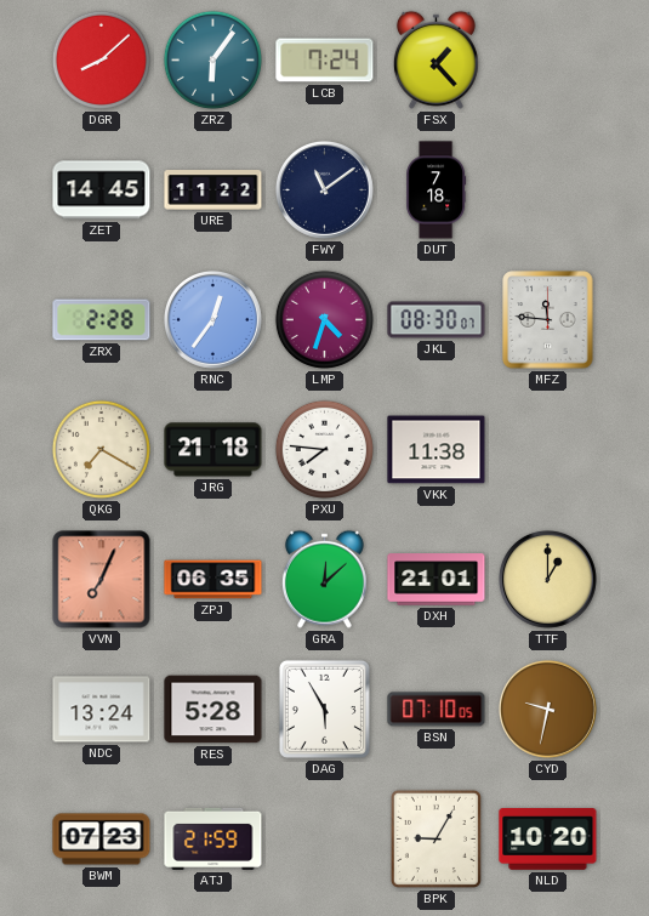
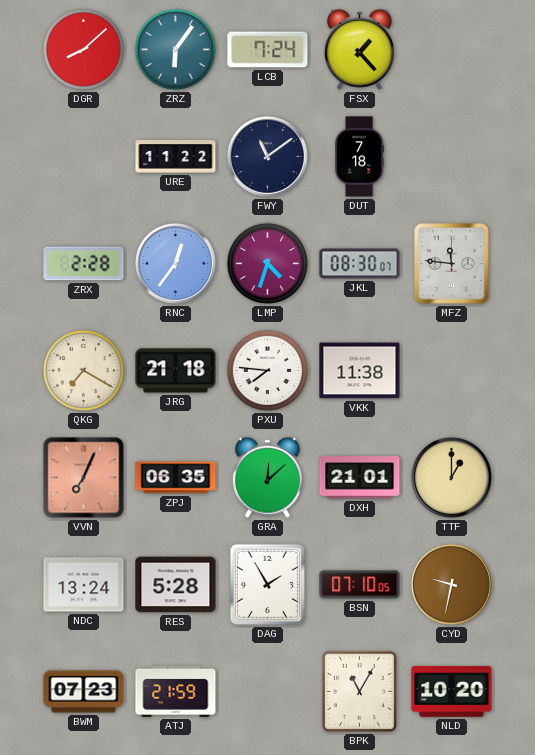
ZET: 14:45 -> none
DAG: 5:55 -> 1:55
BPK: 9:05 -> 11:05
